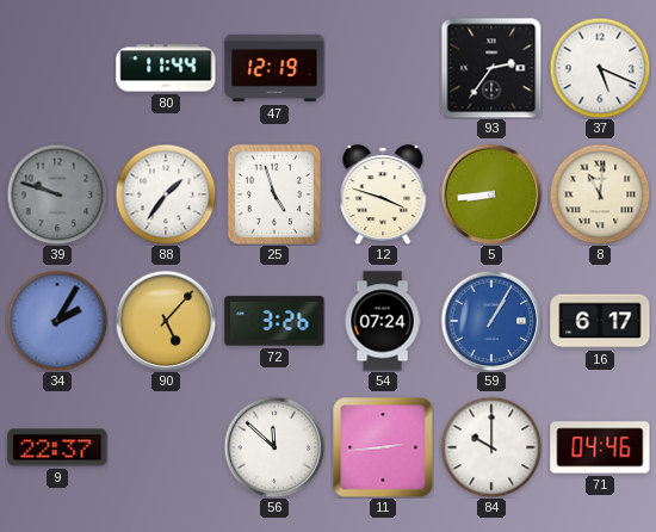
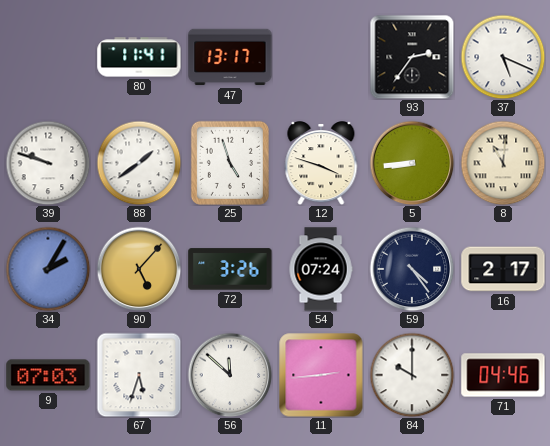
80: 11:44 -> 11:41
47: 12:19 -> 13:17
39 dial: grey -> white
88: 1:36 -> 1:39
59: 1:05 -> 4:24
59 dial: blue -> navy
16: 6:17 -> 2:17
9: 22:37 -> 07:03
67: none -> 5:33
